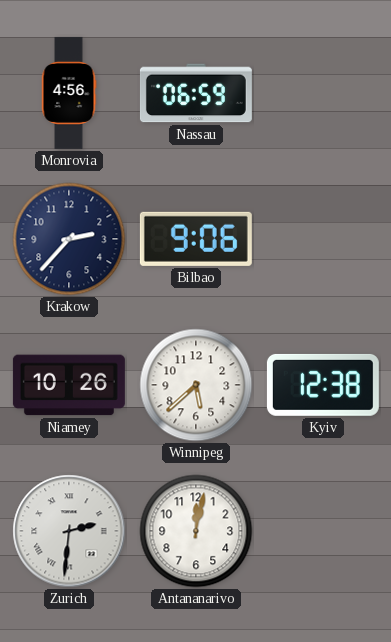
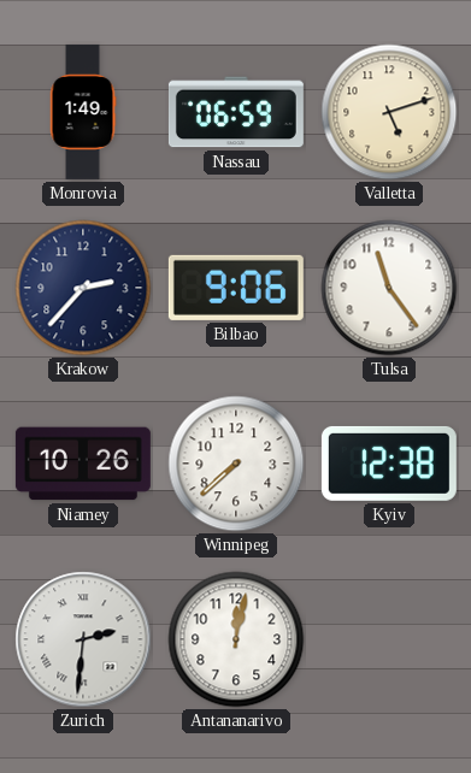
Monrovia: 4:56 -> 1:49
Valletta: none -> 5:12
Tulsa: none -> 11:24
Winnipeg: 5:38 -> 7:38
